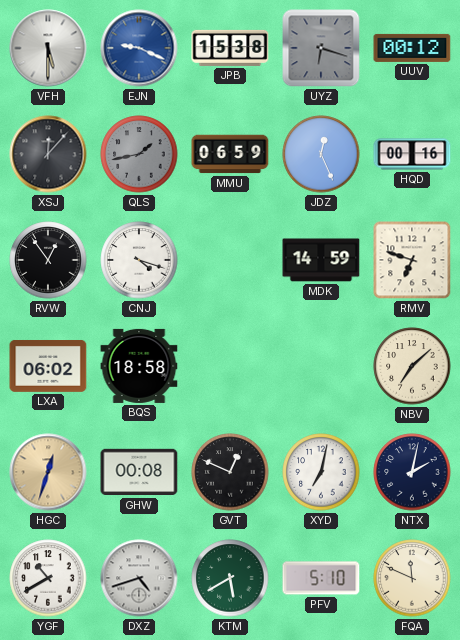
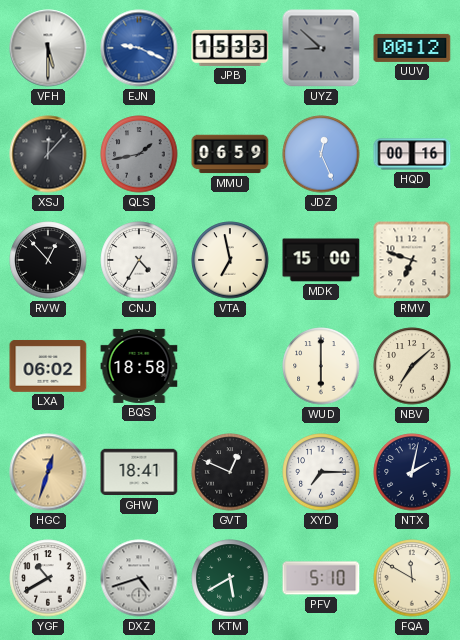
JPB: 15:38 -> 15:33
UYZ: 6:18 -> 8:52
RVW: 12:54 -> 12:53
CNJ: 4:18 -> 4:35
VTA: none -> 6:58
MDK: 14:59 -> 15:00
WUD: none -> 6:00
GHW: 00:08 -> 18:41
XYD: 7:02 -> 7:15
FQA: 11:49 -> 11:50
